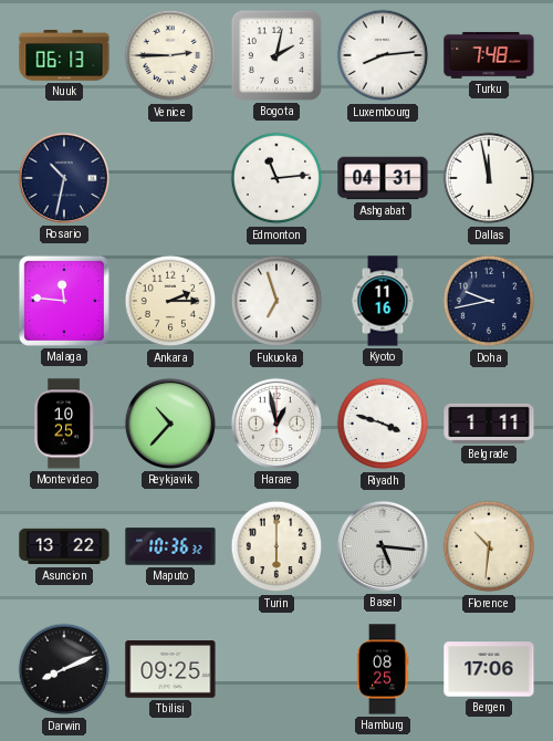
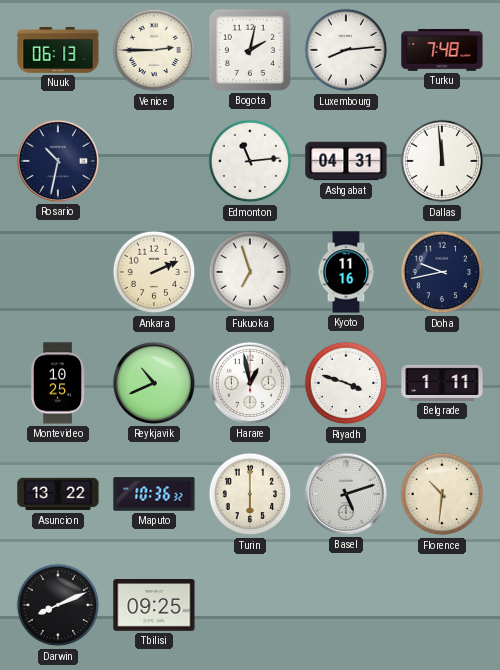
Dallas: 11:58 -> 11:59
Malaga: 11:46 -> none
Ankara: 2:15 -> 2:11
Reykjavik: 10:37 -> 10:41
Basel: 5:16 -> 5:12
Hamburg: 08:25 -> none
Bergen: 17:06 -> none
